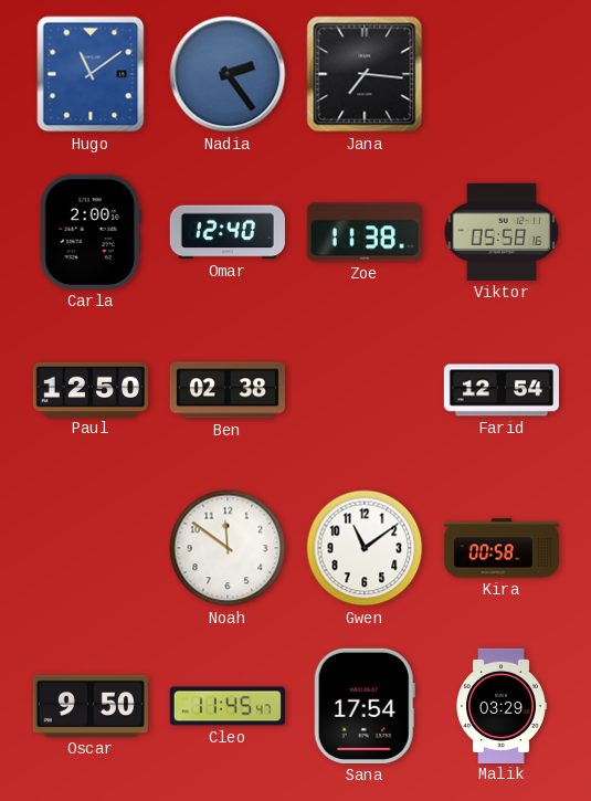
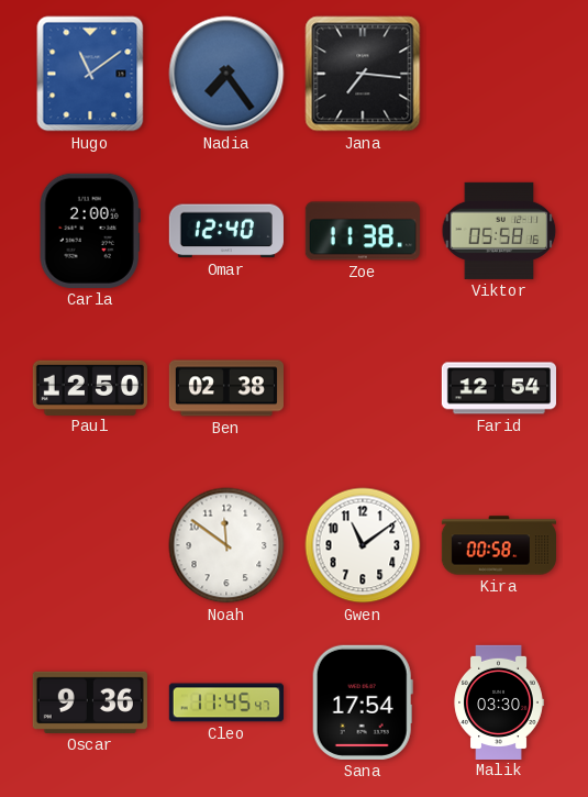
Nadia: 2:24 -> 7:24
Oscar: 9:50 -> 9:36
Malik: 03:29 -> 03:30
